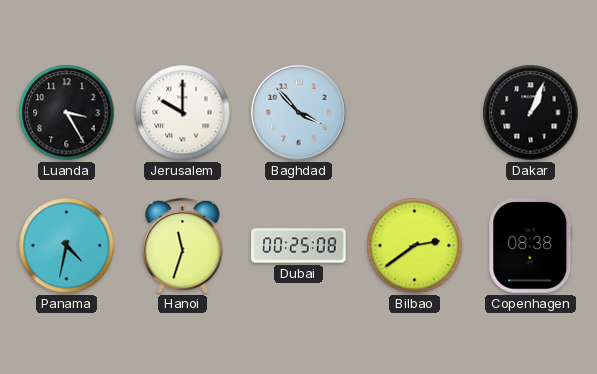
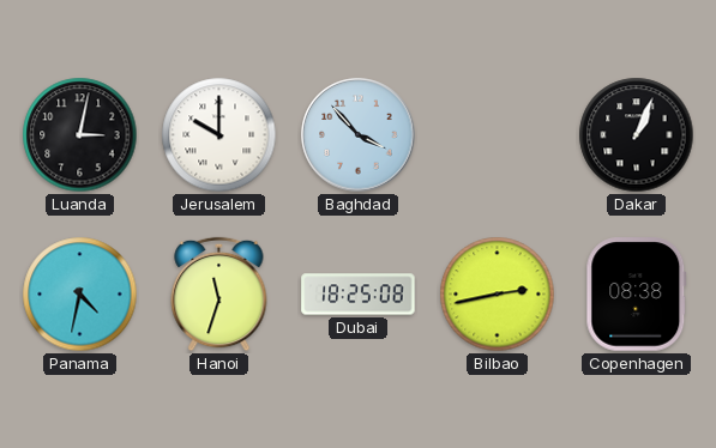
Luanda: 3:25 -> 3:02
Dubai: 00:25 -> 18:25
Bilbao: 2:39 -> 2:43
